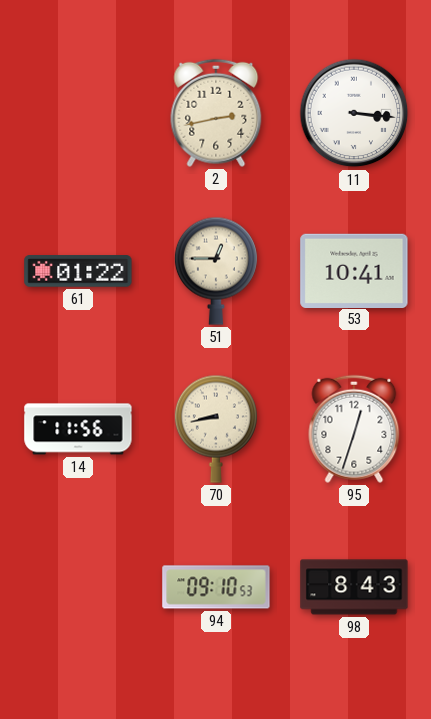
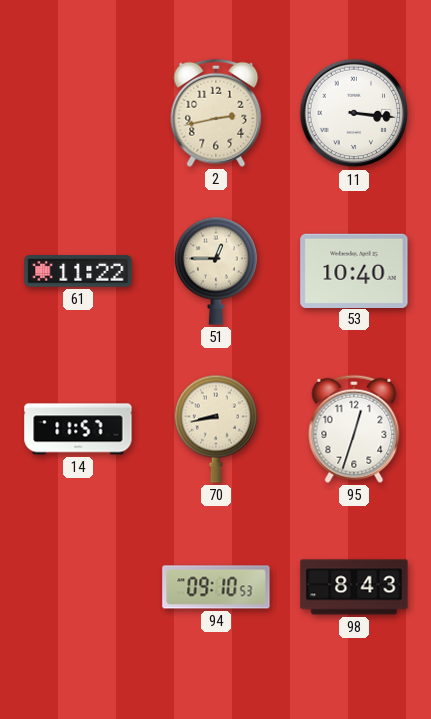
61: 01:22 -> 11:22
53: 10:41 -> 10:40
14: 11:56 -> 11:57
